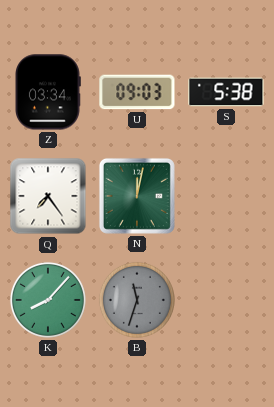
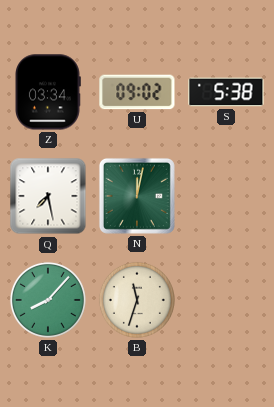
U: 09:03 -> 09:02
Q: 7:24 -> 7:28
B dial: grey -> cream
